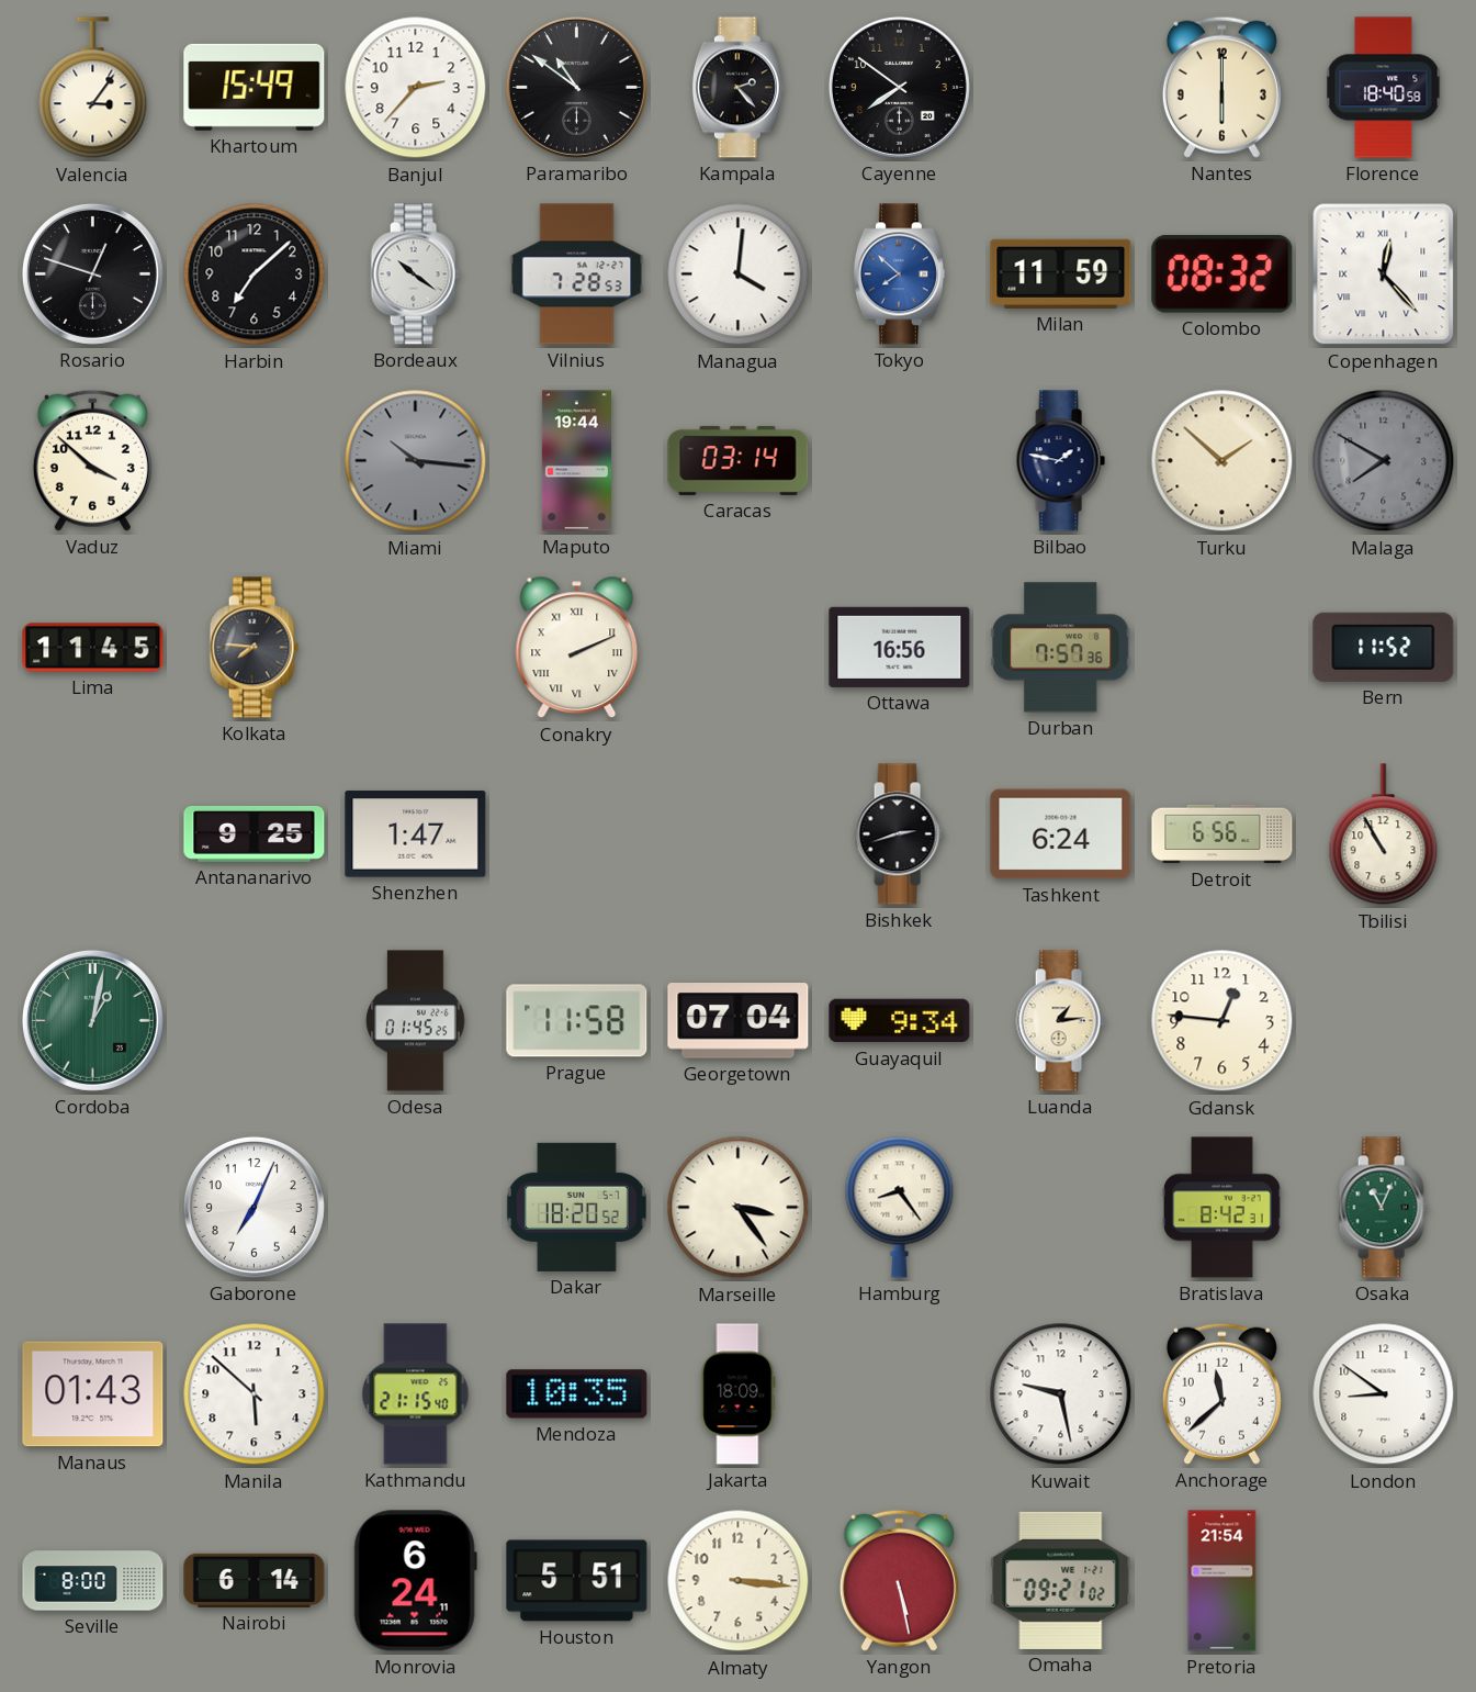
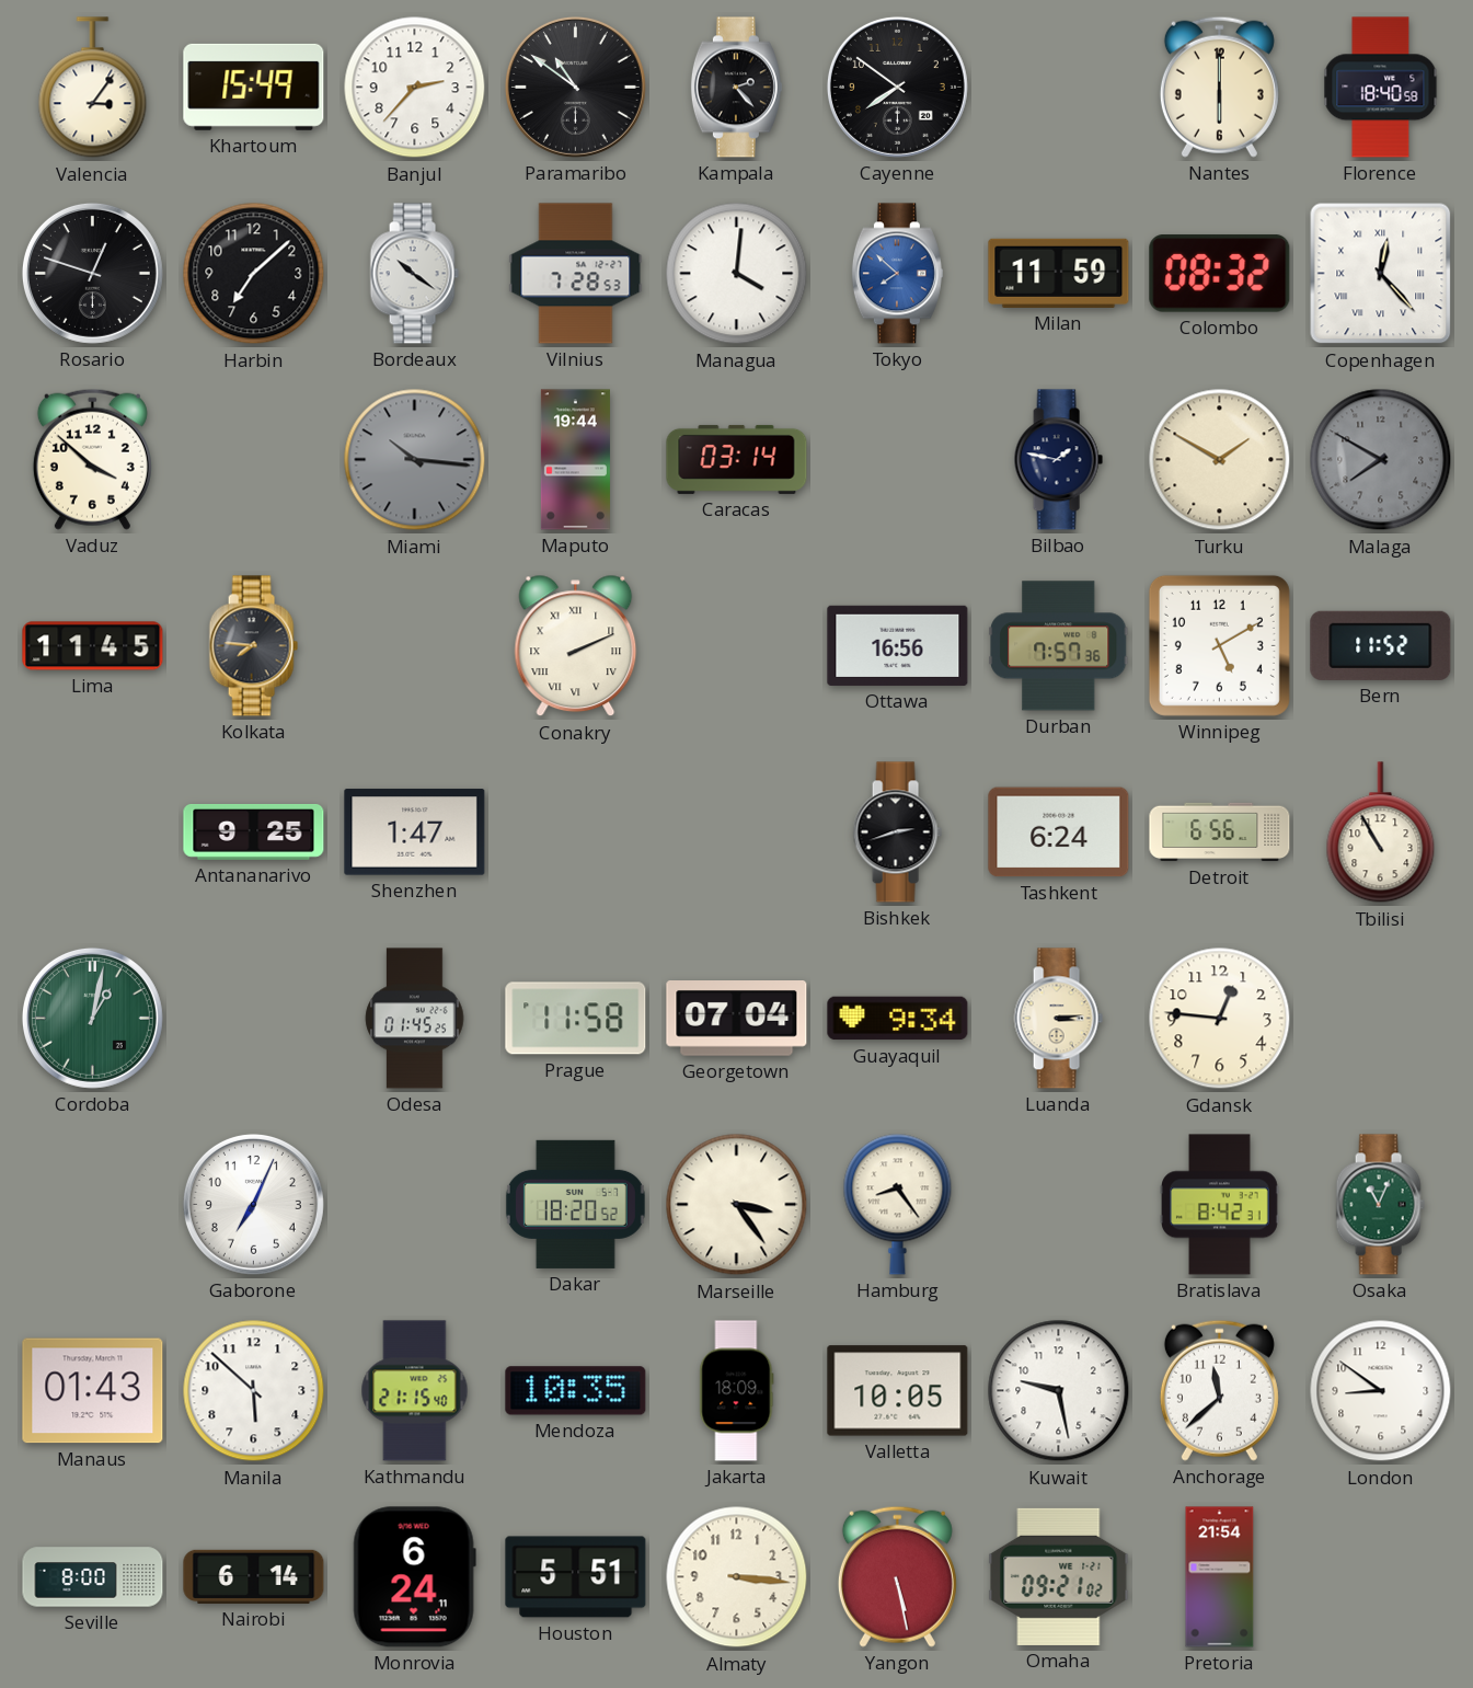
Turku: 1:52 -> 1:50
Winnipeg: none -> 5:10
Luanda: 1:14 -> 3:14
Valletta: none -> 10:05
